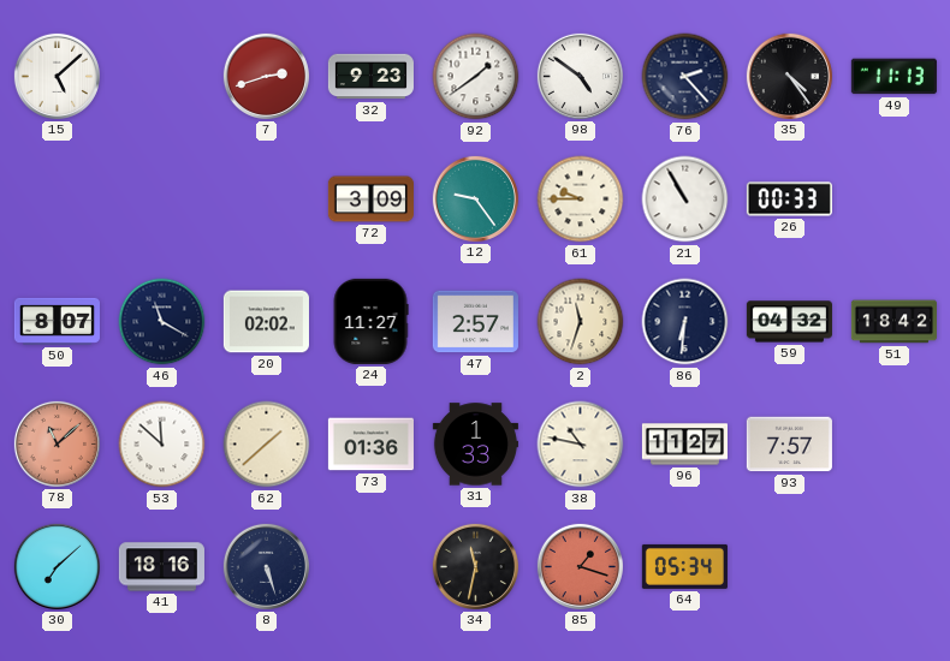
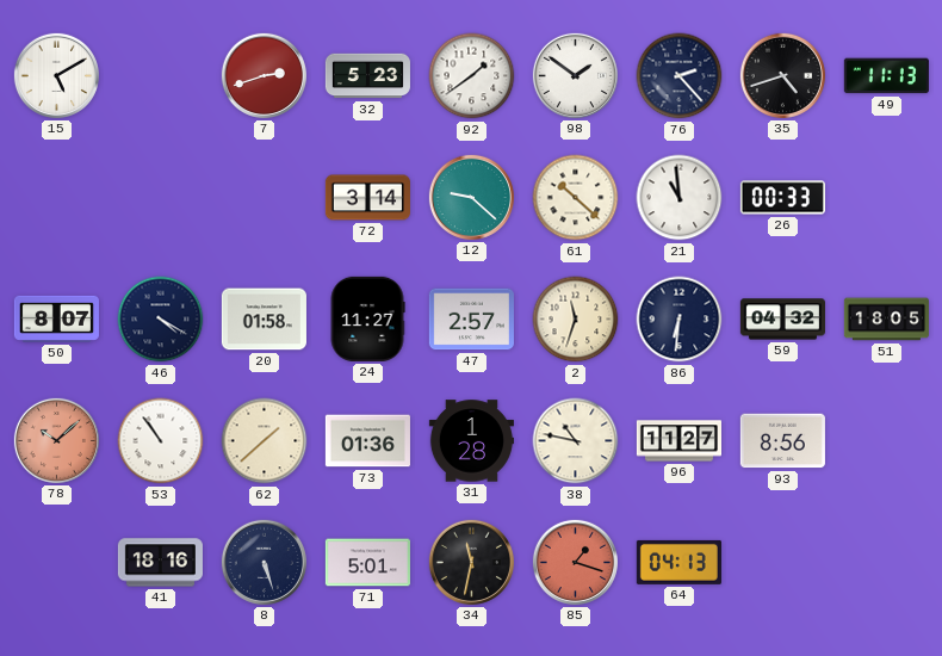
15: 5:08 -> 5:10
32: 9:23 -> 5:23
98: 4:51 -> 1:51
35: 4:24 -> 4:42
72: 3:09 -> 3:14
12: 9:24 -> 9:22
61: 9:45 -> 10:22
21: 10:55 -> 10:59
46: 11:20 -> 4:20
20: 02:02 -> 01:58
51: 18:42 -> 18:05
78: 11:08 -> 10:08
53: 11:52 -> 10:54
31: 1:33 -> 1:28
93: 7:57 -> 8:56
30: 7:08 -> none
71: none -> 5:01
64: 05:34 -> 04:13
